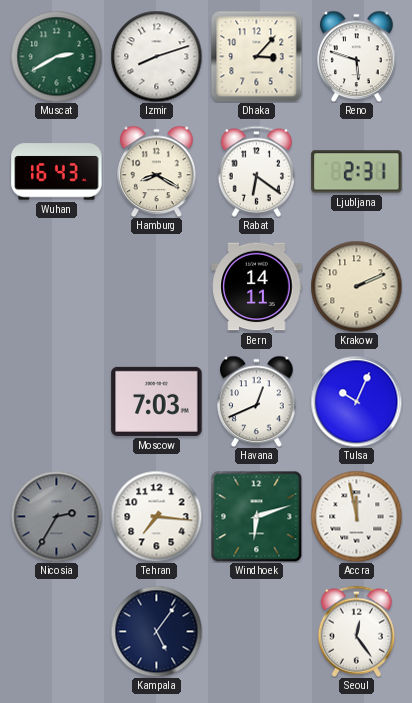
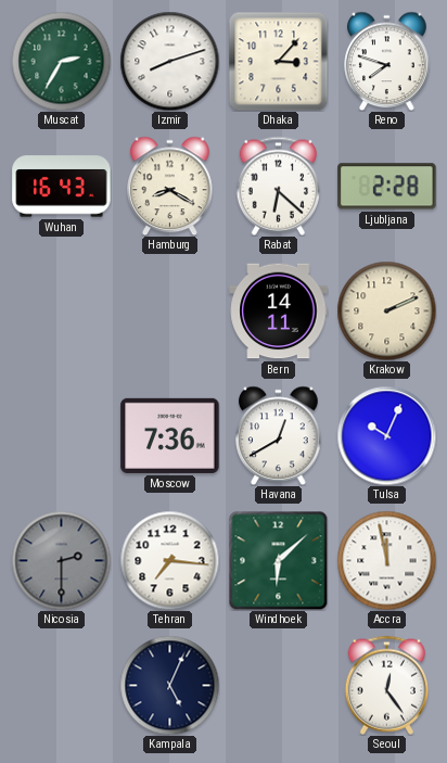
Muscat: 2:40 -> 2:35
Reno: 5:48 -> 7:48
Rabat: 6:21 -> 6:22
Ljubljana: 2:31 -> 2:28
Moscow: 7:03 -> 7:36
Havana: 12:41 -> 12:40
Nicosia: 2:35 -> 2:30
Windhoek: 6:12 -> 6:08
Kampala: 5:06 -> 5:04
